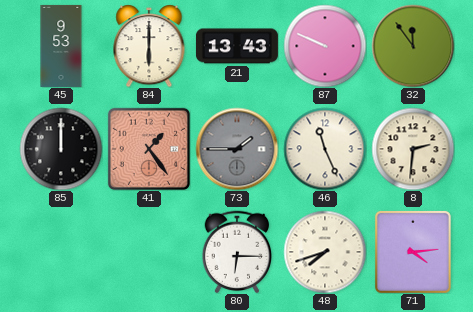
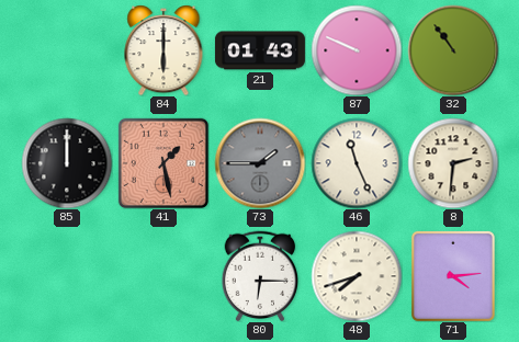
45: 9:53 -> none
21: 13:43 -> 01:43
32: 11:54 -> 10:54
41: 1:24 -> 1:28
